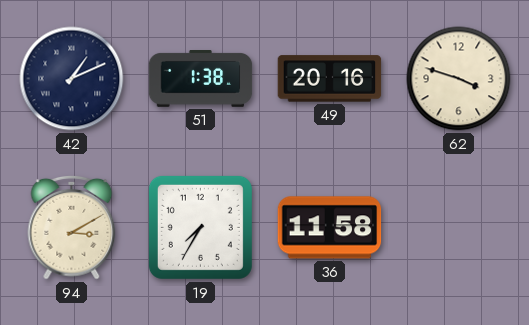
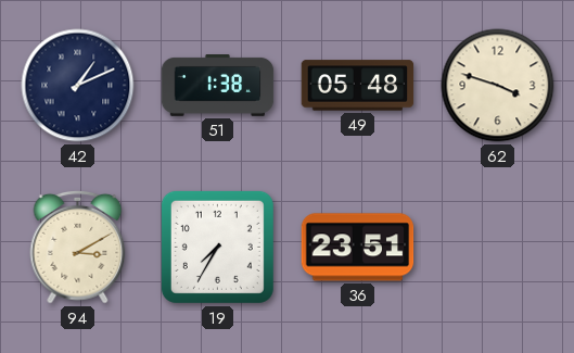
49: 20:16 -> 05:48
36: 11:58 -> 23:51
